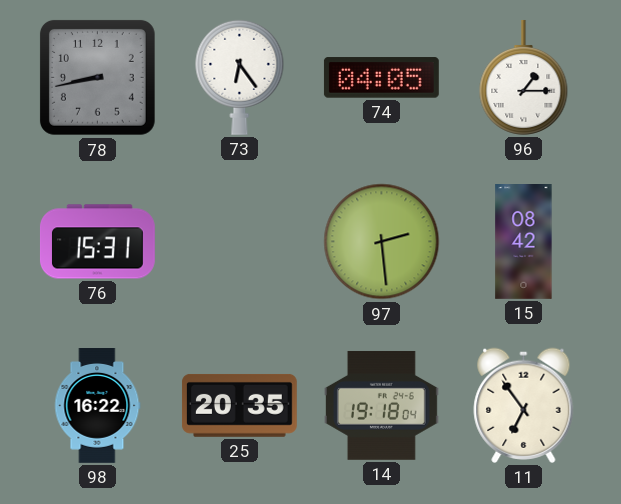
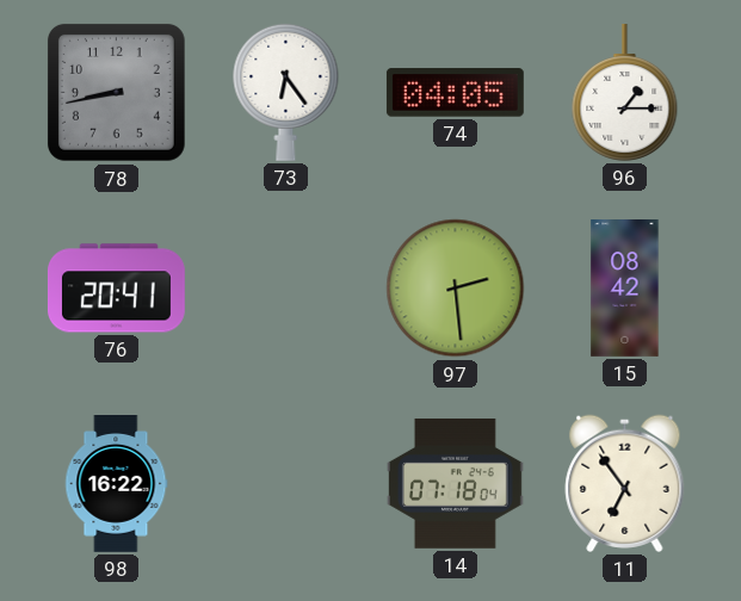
76: 15:31 -> 20:41
25: 20:35 -> none
14: 19:18 -> 07:18
